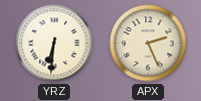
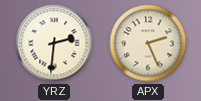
YRZ: 6:31 -> 2:31
